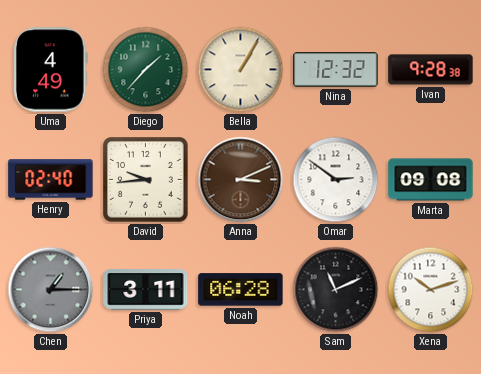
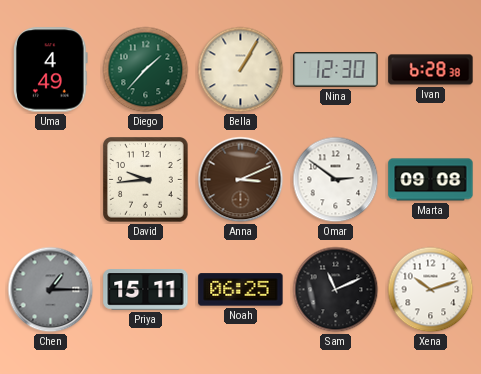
Nina: 12:32 -> 12:30
Ivan: 9:28 -> 6:28
Henry: 02:40 -> none
Priya: 3:11 -> 15:11
Noah: 06:28 -> 06:25
